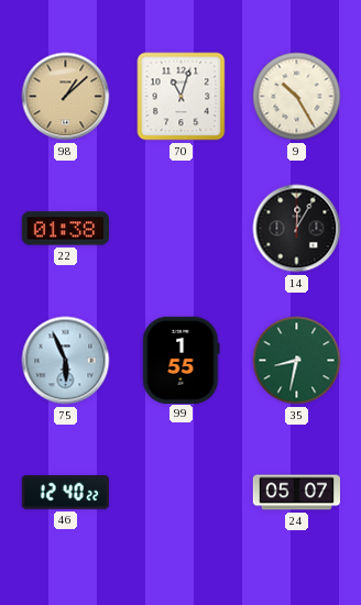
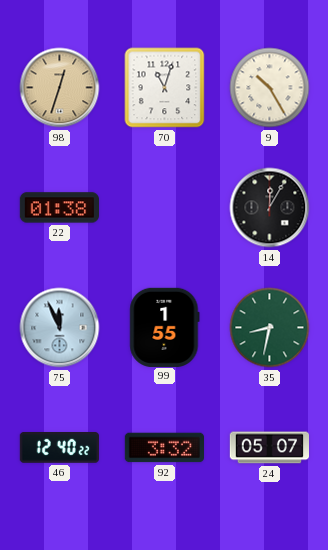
98: 1:08 -> 12:33
75: 5:56 -> 11:56
92: none -> 3:32
